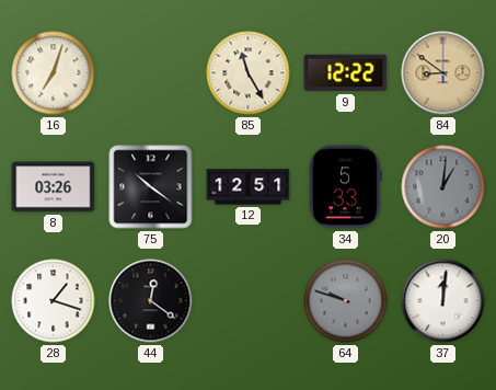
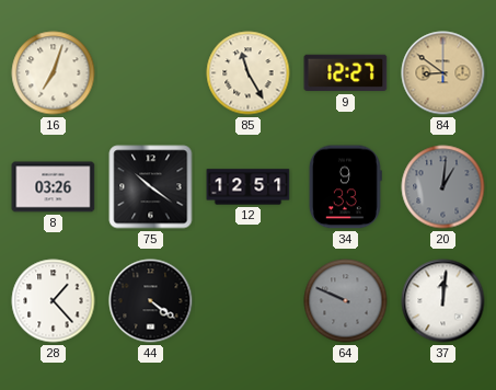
9: 12:22 -> 12:27
34: 5:33 -> 9:33
28: 1:18 -> 1:23
44: 12:21 -> 4:21
64: 9:48 -> 9:49
